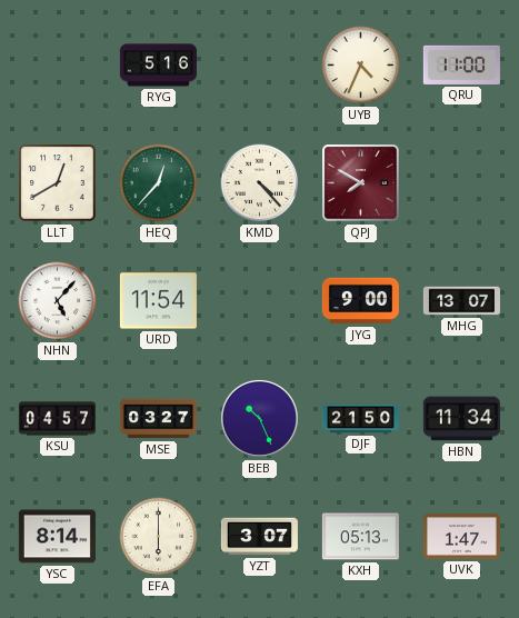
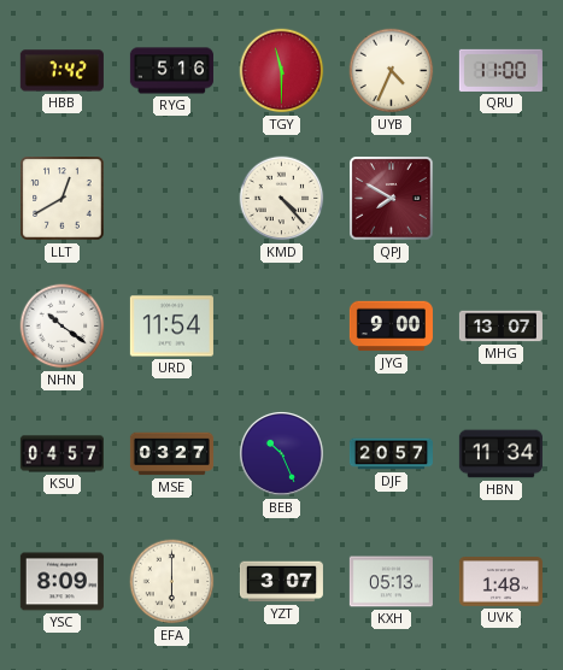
HBB: none -> 7:42
TGY: none -> 11:30
HEQ: 12:37 -> none
NHN: 5:07 -> 10:21
DJF: 21:50 -> 20:57
YSC: 8:14 -> 8:09
UVK: 1:47 -> 1:48
